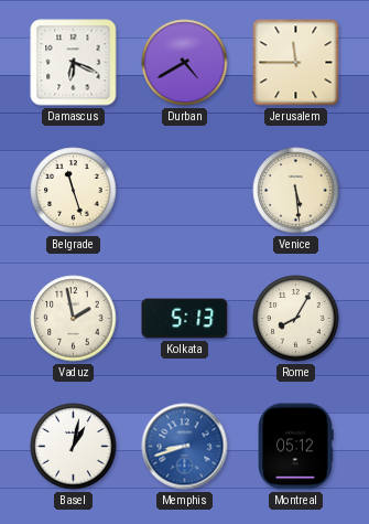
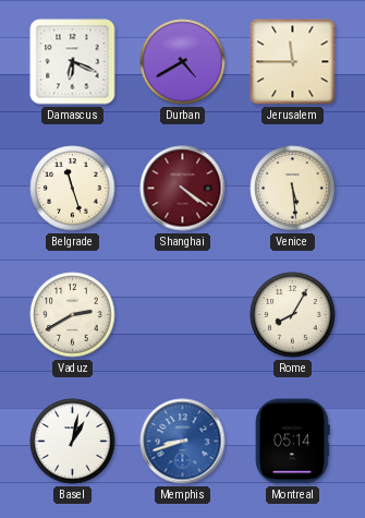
Shanghai: none -> 4:21
Vaduz: 1:58 -> 2:40
Kolkata: 5:13 -> none
Montreal: 05:12 -> 05:14
